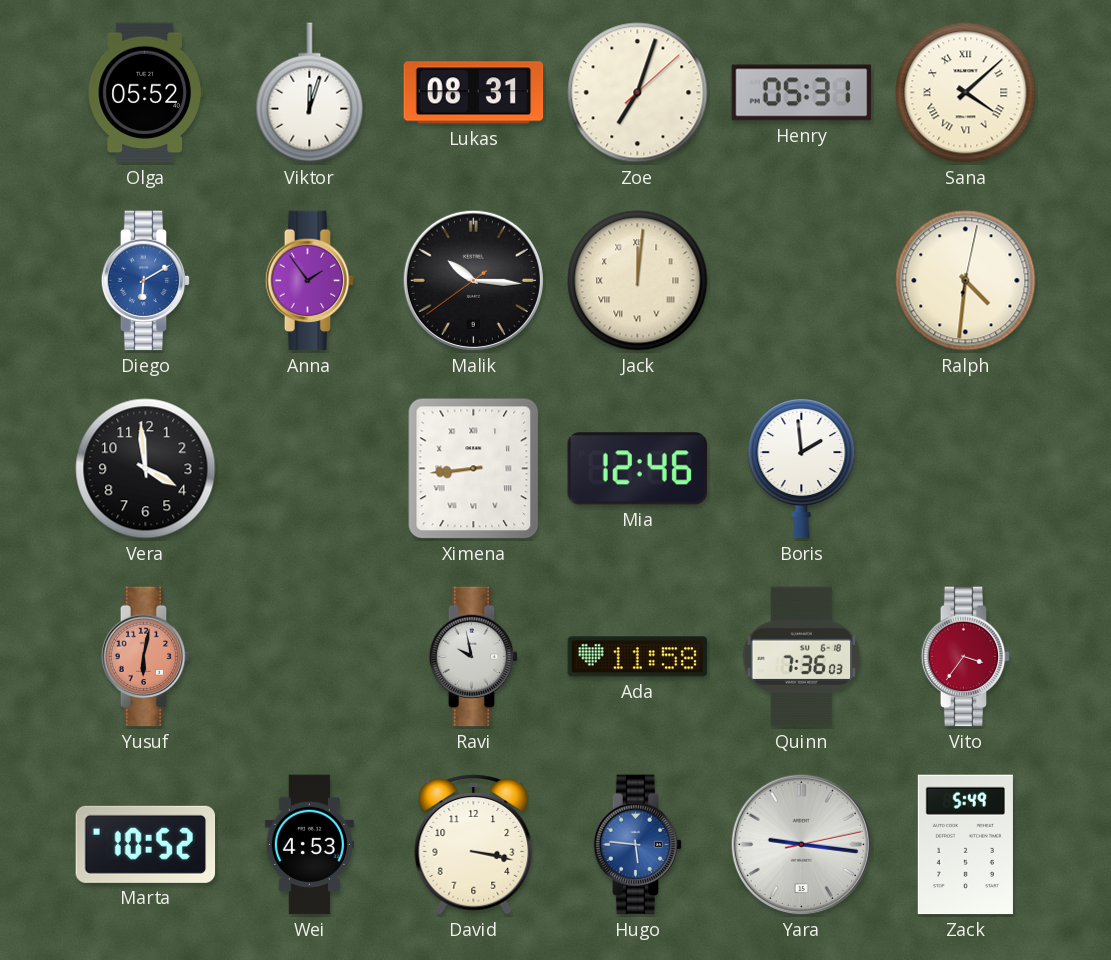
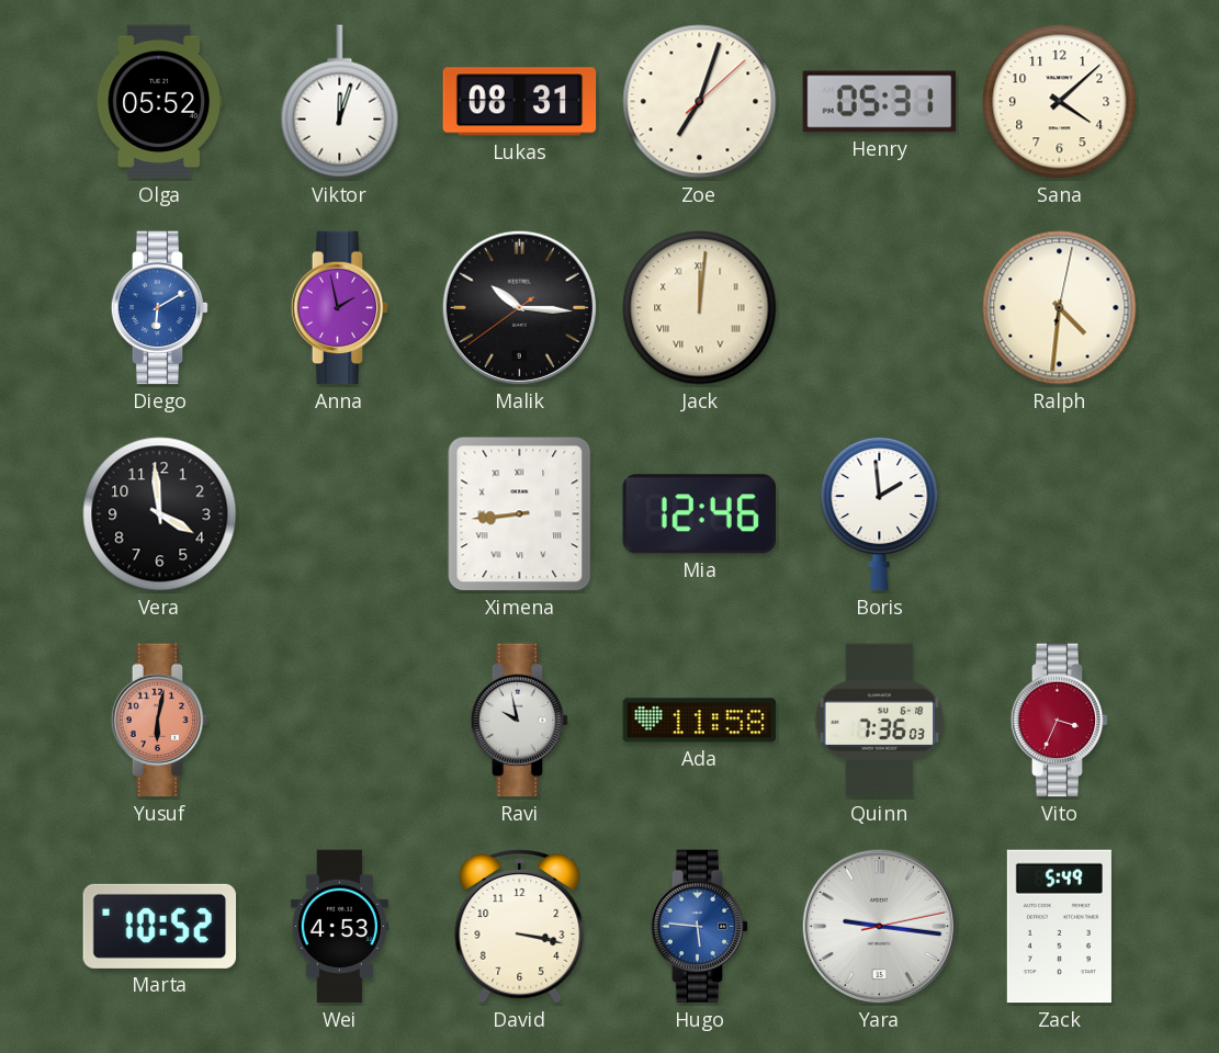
Sana numerals: Roman -> Arabic
Anna: 1:54 -> 1:58
Vito: 3:36 -> 3:34
